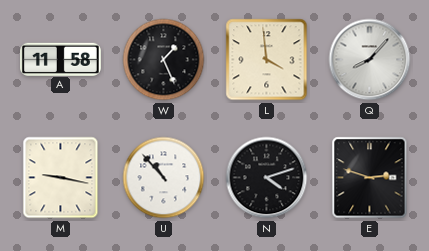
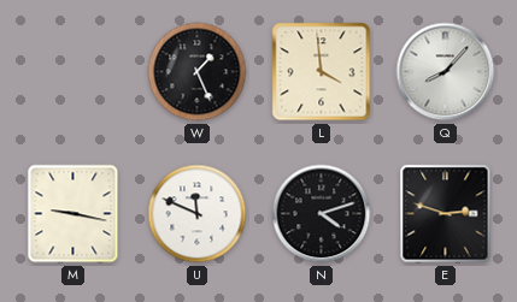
A: 11:58 -> none
U: 10:53 -> 11:49
